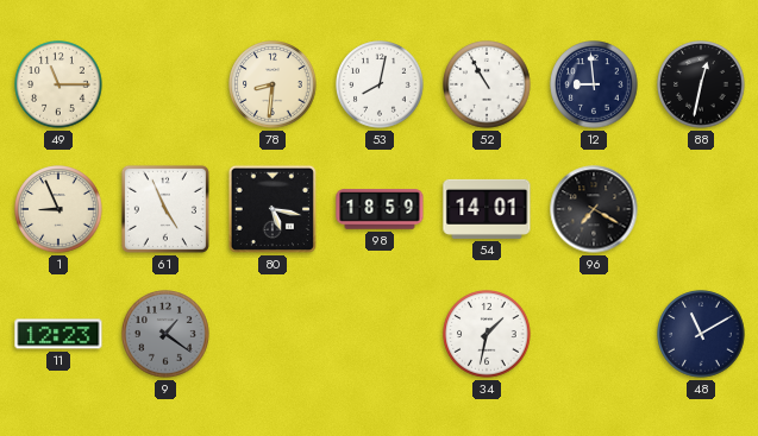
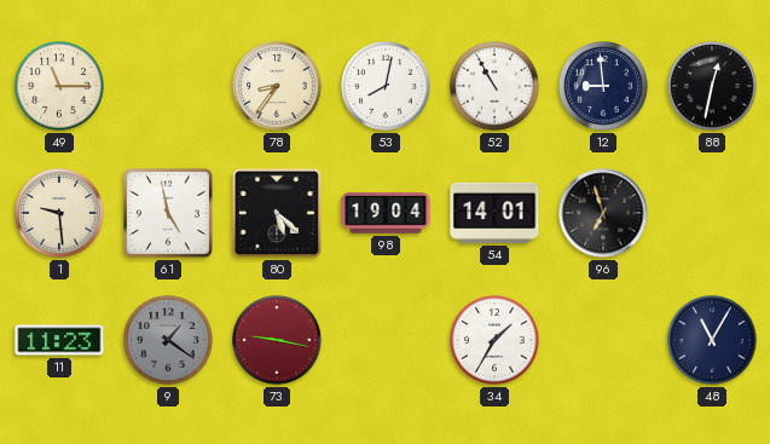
78: 8:31 -> 8:36
1: 8:56 -> 9:29
61: 4:56 -> 4:58
80: 5:17 -> 5:22
98: 18:59 -> 19:04
96: 7:20 -> 6:57
11: 12:23 -> 11:23
73: none -> 9:17
34: 1:32 -> 1:35
48: 11:10 -> 11:05
